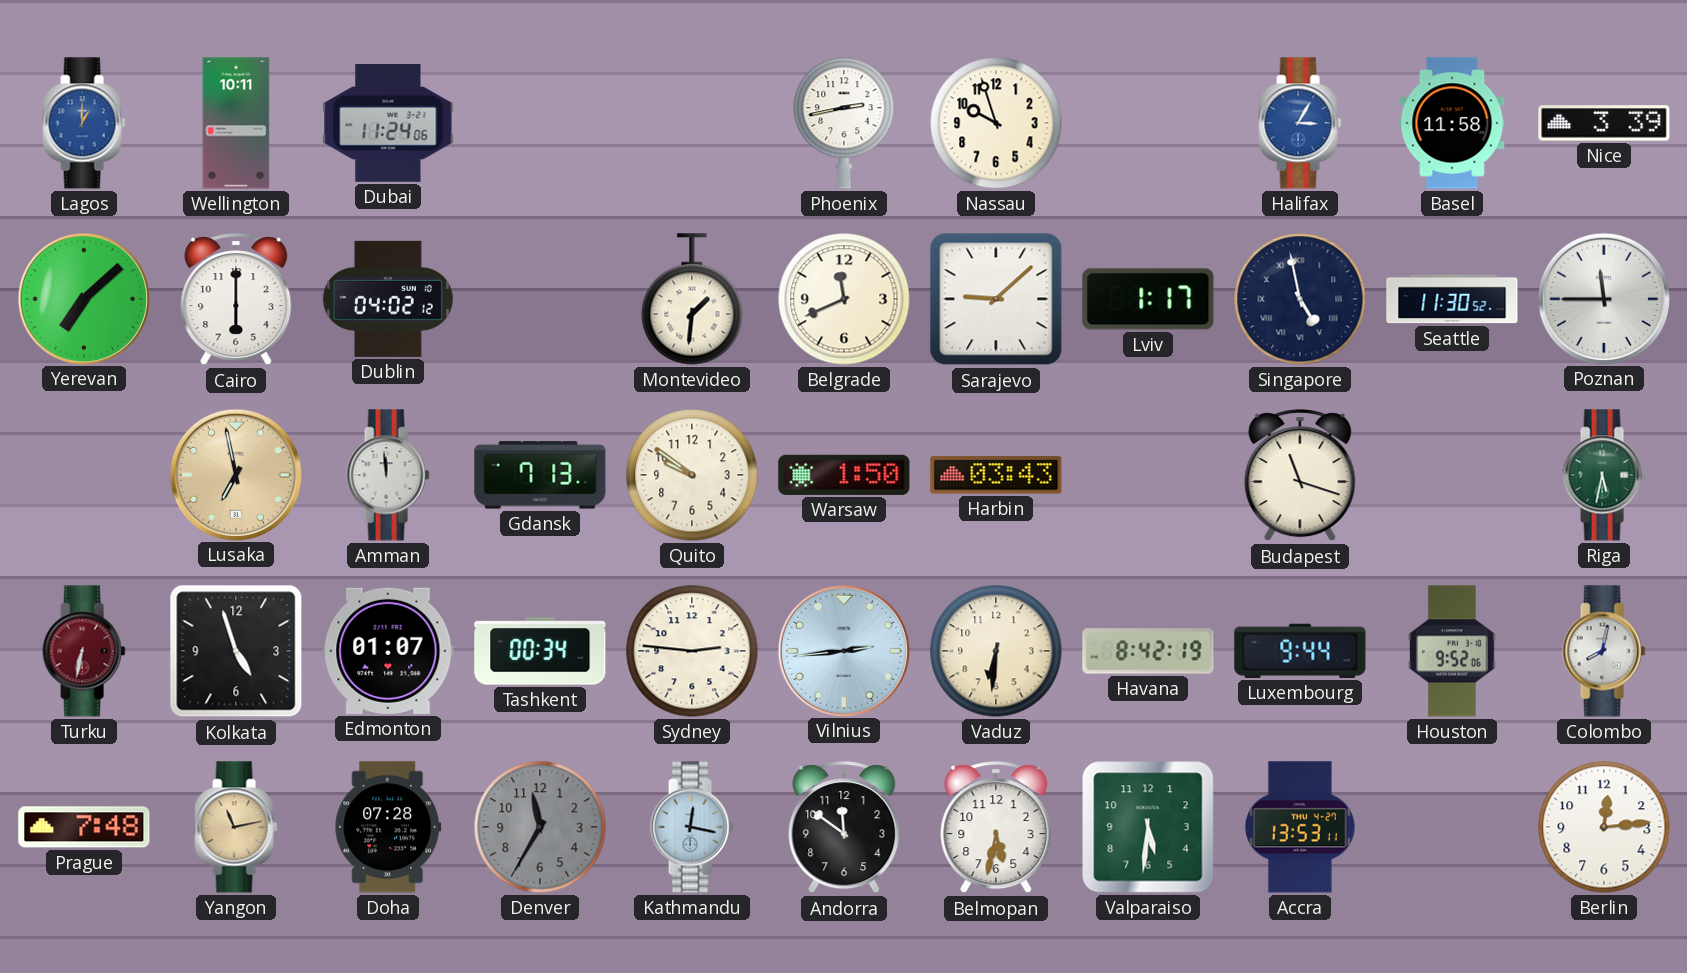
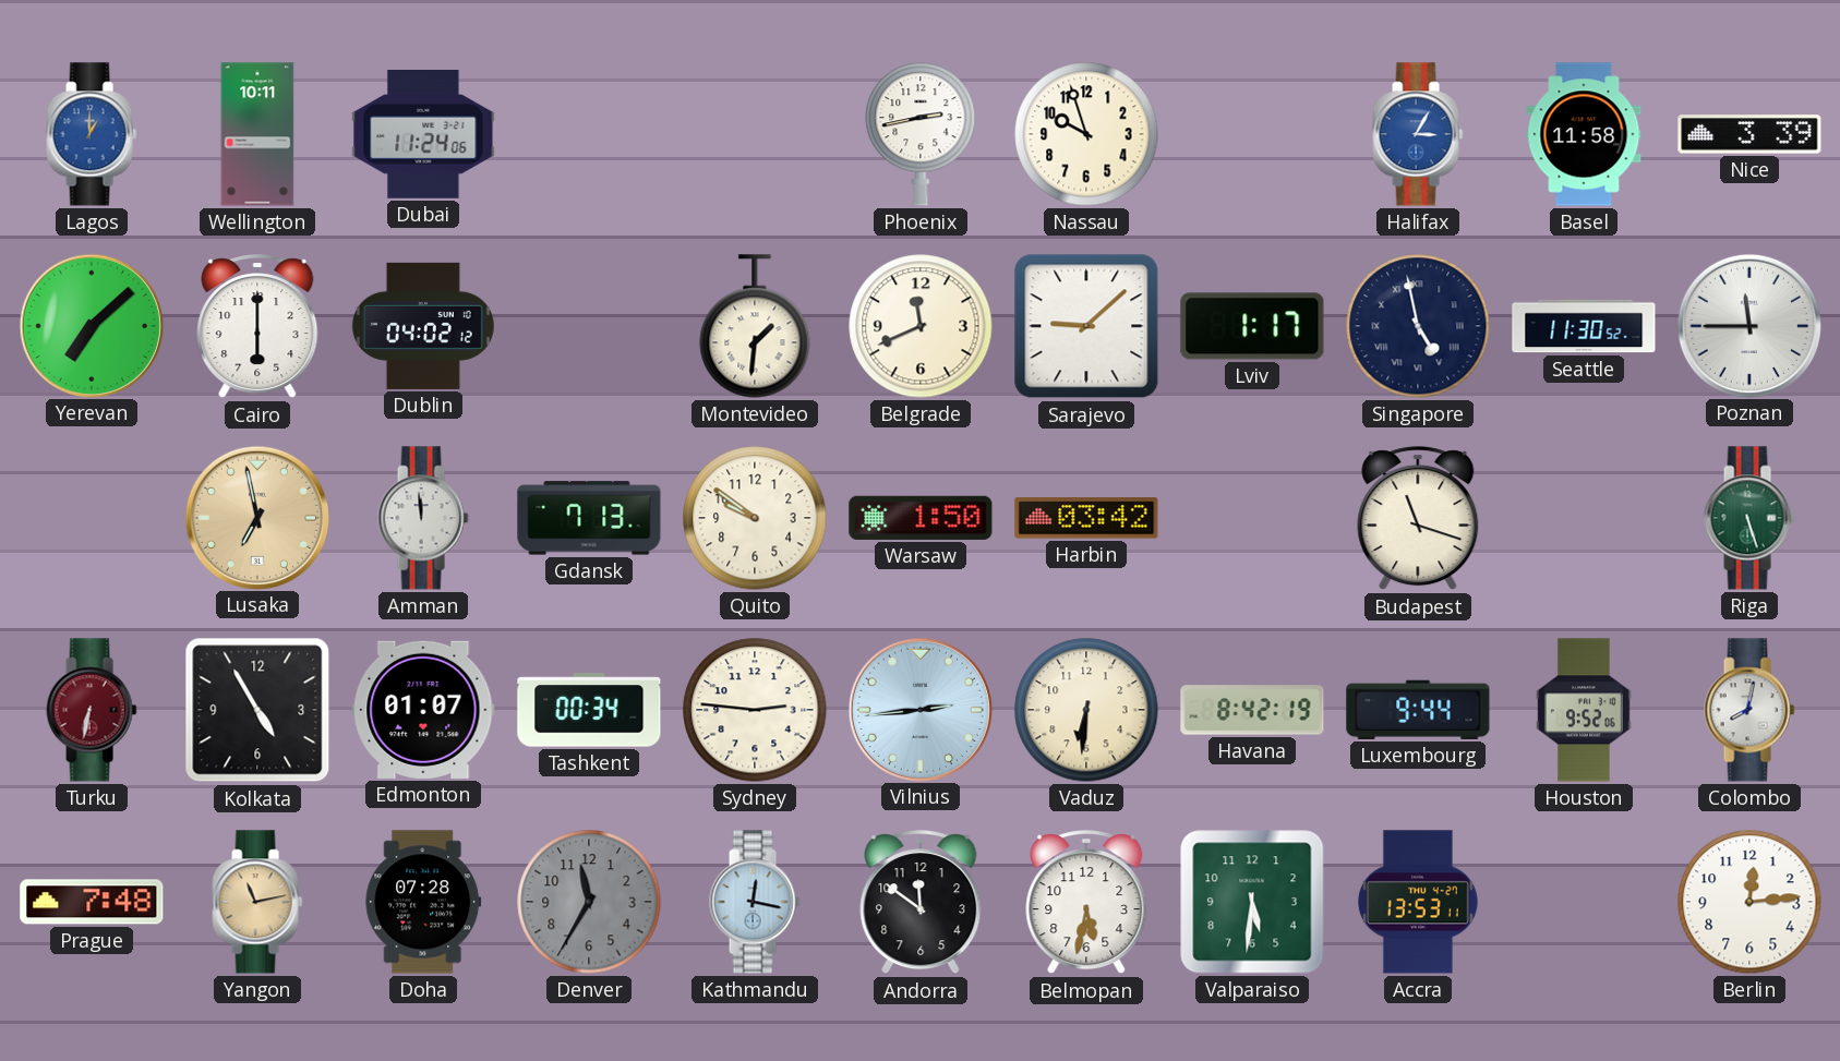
Harbin: 03:43 -> 03:42
Riga: 5:32 -> 5:27
Kolkata: 4:57 -> 4:55
